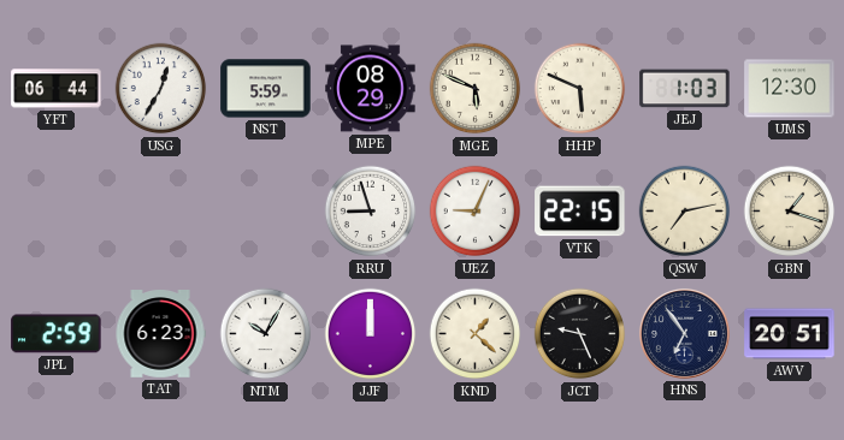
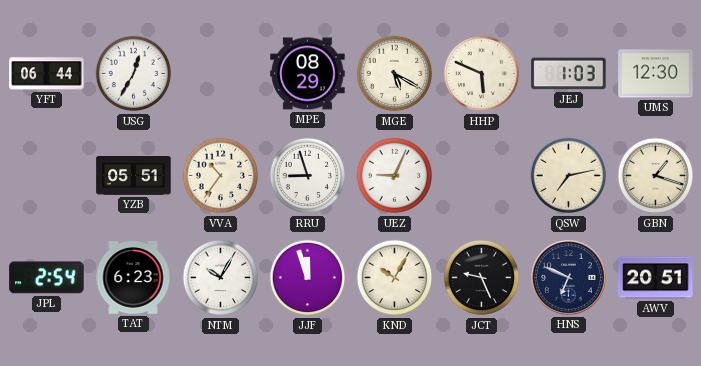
NST: 5:59 -> none
MGE: 5:49 -> 5:20
YZB: none -> 05:51
VVA: none -> 10:36
VTK: 22:15 -> none
JPL: 2:59 -> 2:54
JJF: 12:00 -> 11:57
KND: 1:22 -> 10:05
HNS: 6:54 -> 6:49
